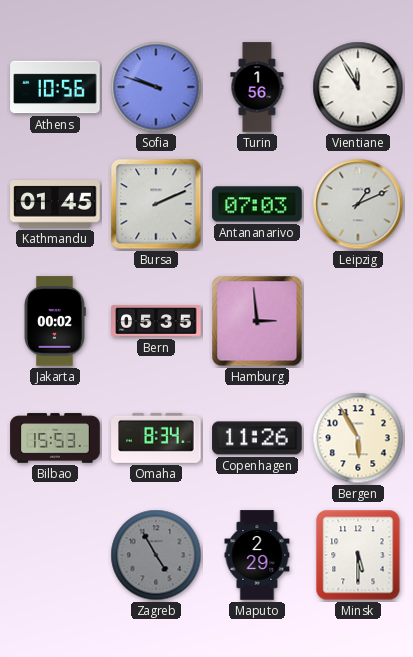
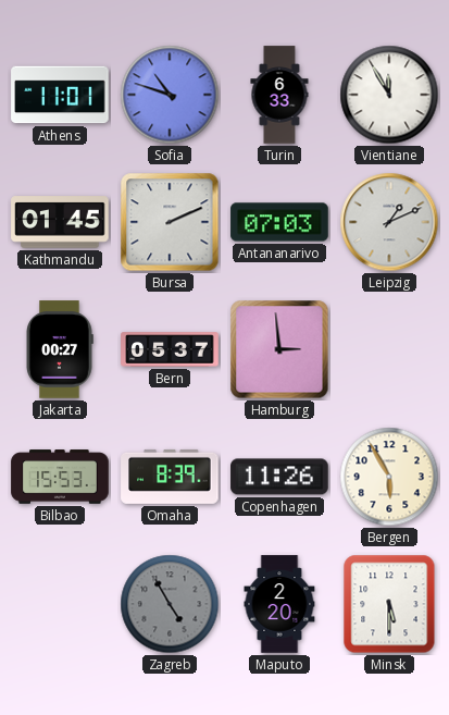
Athens: 10:56 -> 11:01
Sofia: 9:48 -> 10:48
Turin: 1:56 -> 6:33
Jakarta: 00:02 -> 00:27
Bern: 05:35 -> 05:37
Omaha: 8:34 -> 8:39
Maputo: 2:29 -> 2:20
